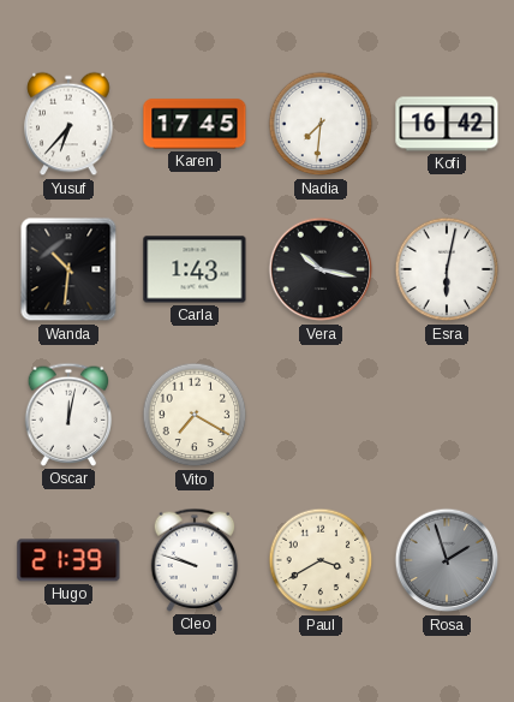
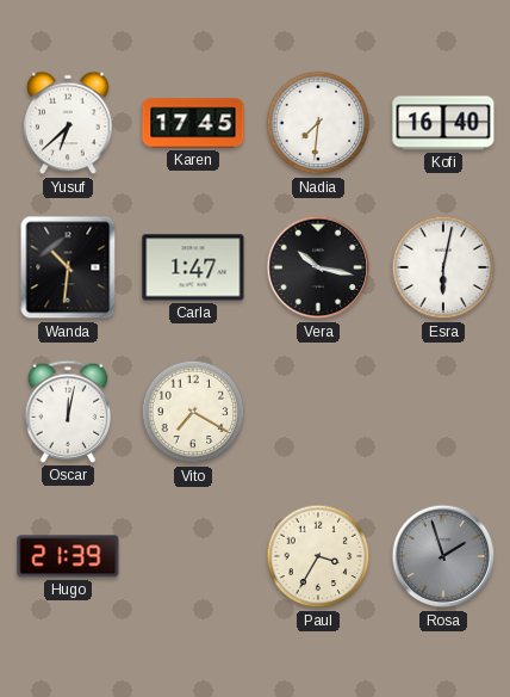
Yusuf: 6:37 -> 6:38
Kofi: 16:42 -> 16:40
Carla: 1:43 -> 1:47
Cleo: 9:48 -> none
Paul: 3:40 -> 3:35
